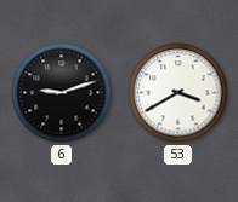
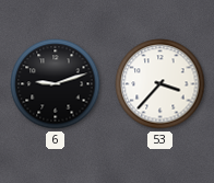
53: 3:40 -> 3:37
